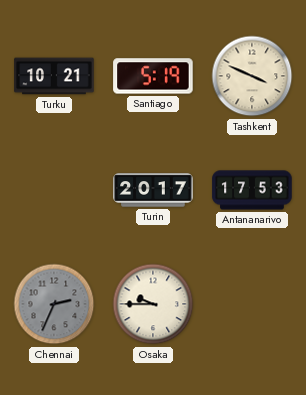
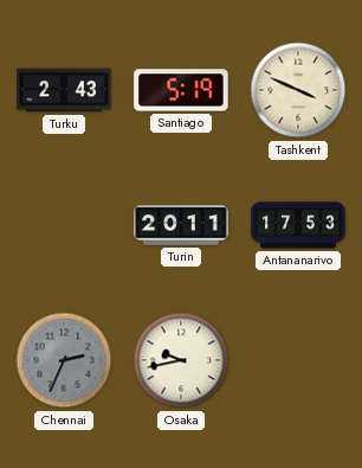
Turku: 10:21 -> 2:43
Turin: 20:17 -> 20:11
Osaka: 9:45 -> 9:43
